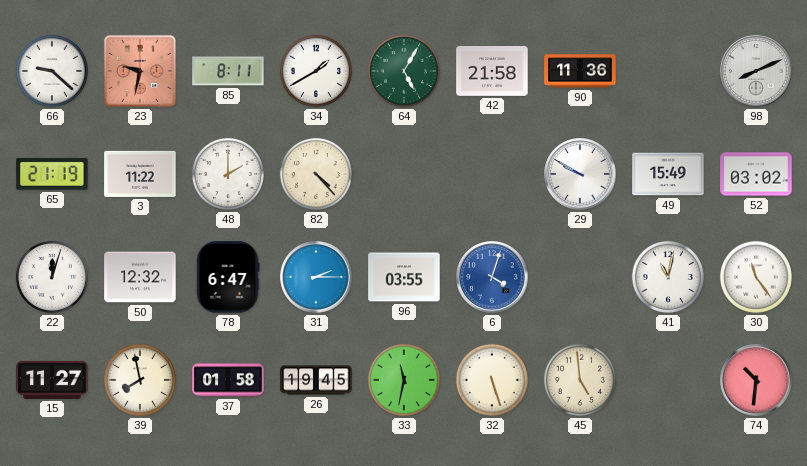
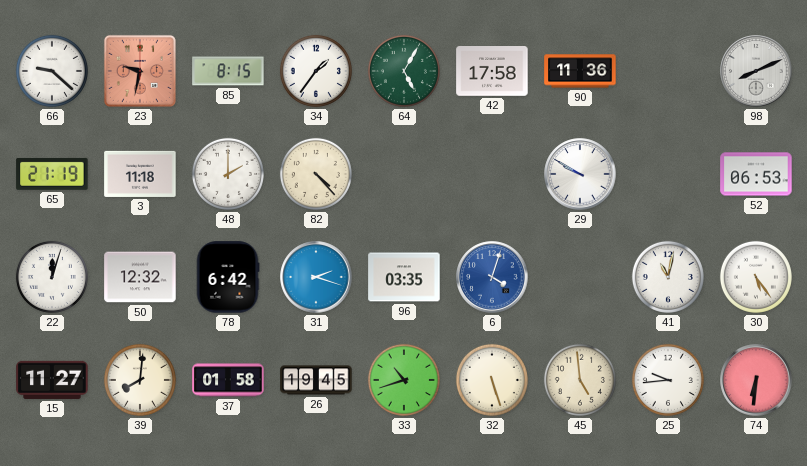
85: 8:11 -> 8:15
34: 1:40 -> 1:36
42: 21:58 -> 17:58
3: 11:22 -> 11:18
49: 15:49 -> none
52: 03:02 -> 06:53
78: 6:47 -> 6:42
31: 2:15 -> 2:18
96: 03:55 -> 03:35
30: 11:24 -> 5:24
39: 7:58 -> 8:01
33: 11:32 -> 10:42
25: none -> 9:44
74: 10:31 -> 6:31
